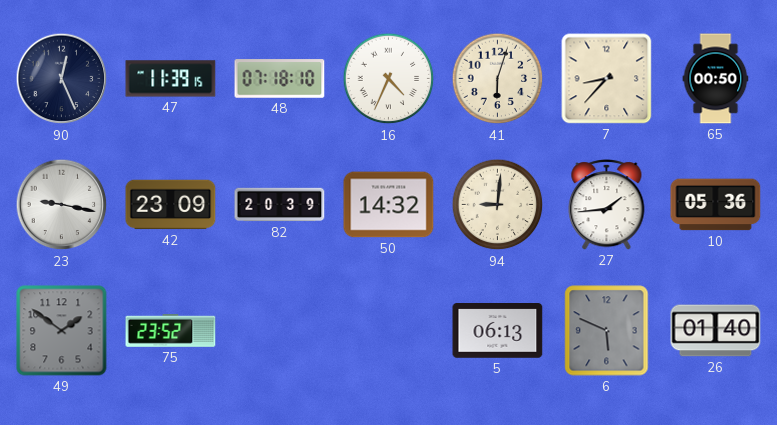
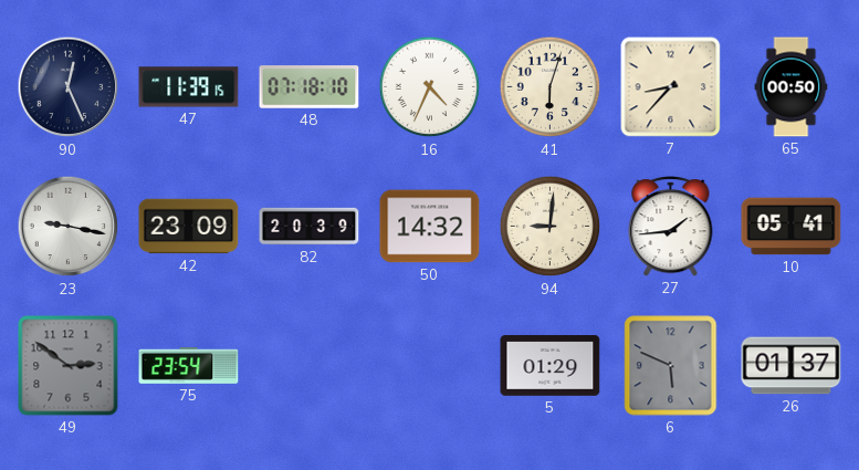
10: 05:36 -> 05:41
49: 1:51 -> 2:51
75: 23:52 -> 23:54
5: 06:13 -> 01:29
26: 01:40 -> 01:37
